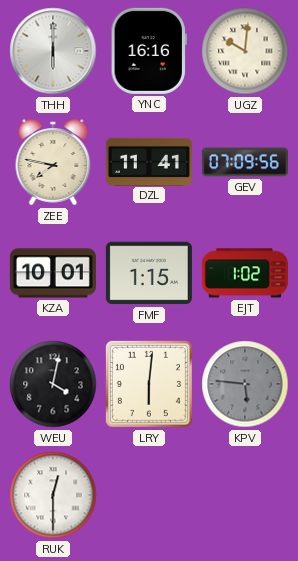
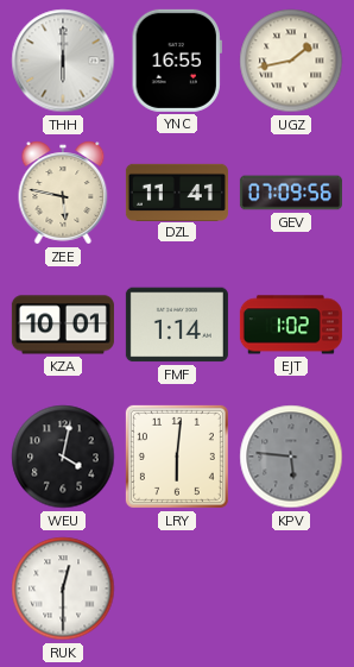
YNC: 16:16 -> 16:55
UGZ: 10:01 -> 1:43
ZEE: 7:47 -> 5:47
FMF: 1:15 -> 1:14
